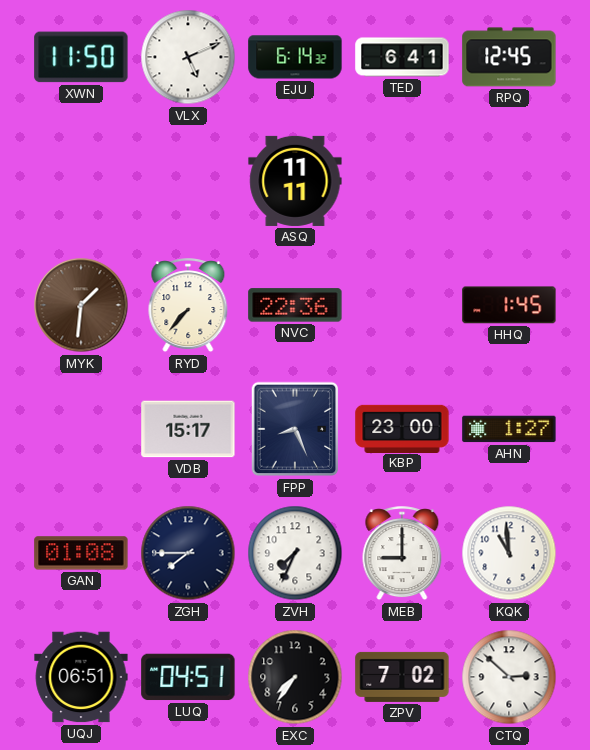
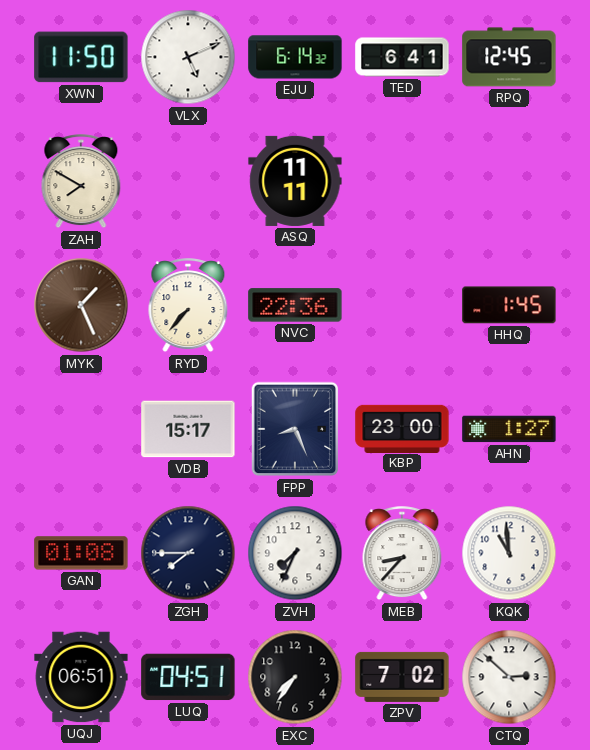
ZAH: none -> 7:50
MYK: 1:31 -> 1:26
MEB: 9:00 -> 8:37
